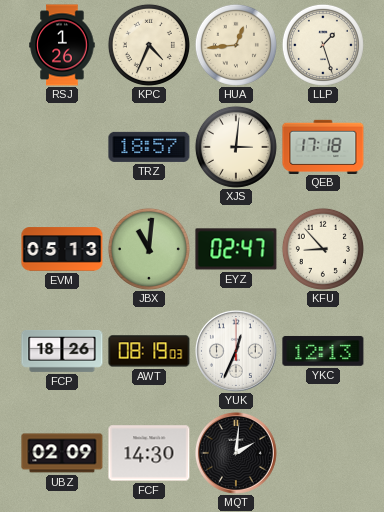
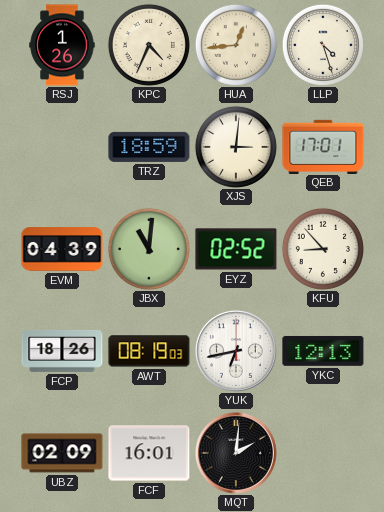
LLP: 1:27 -> 4:27
TRZ: 18:57 -> 18:59
QEB: 17:18 -> 17:01
EVM: 05:13 -> 04:39
EYZ: 02:47 -> 02:52
YUK: 12:34 -> 6:43
FCF: 14:30 -> 16:01
